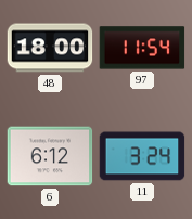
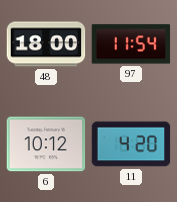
6: 6:12 -> 10:12
11: 3:24 -> 4:20
